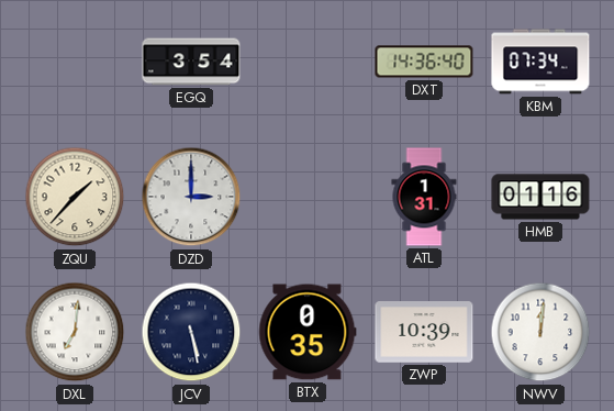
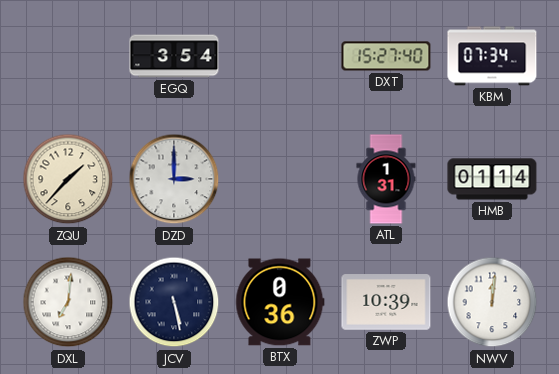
DXT: 14:36 -> 15:27
HMB: 01:16 -> 01:14
BTX: 0:35 -> 0:36
